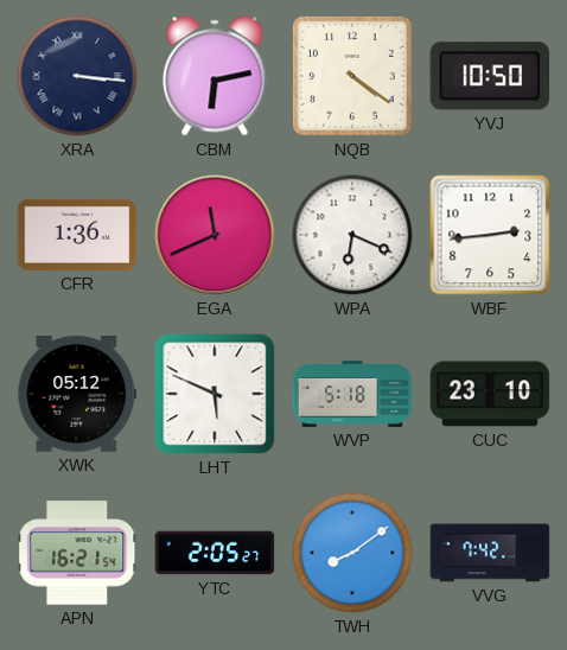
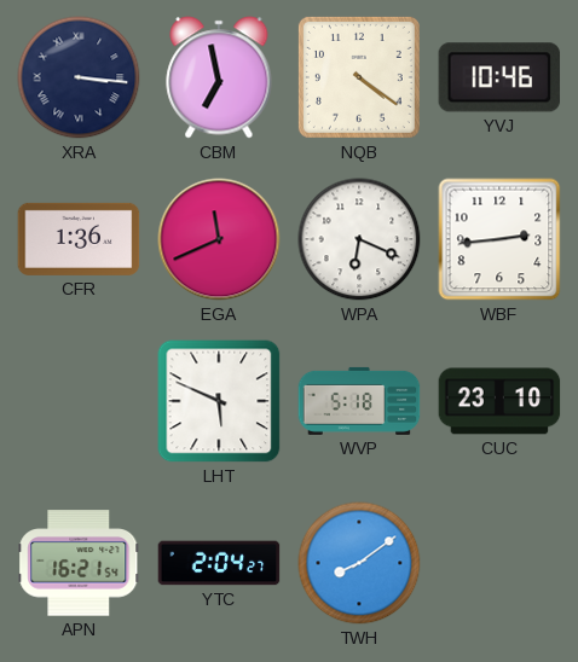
CBM: 6:13 -> 6:58
YVJ: 10:50 -> 10:46
XWK: 05:12 -> none
YTC: 2:05 -> 2:04
VVG: 7:42 -> none
